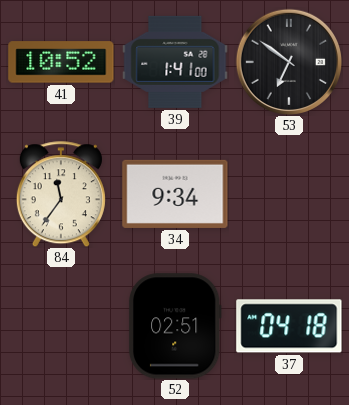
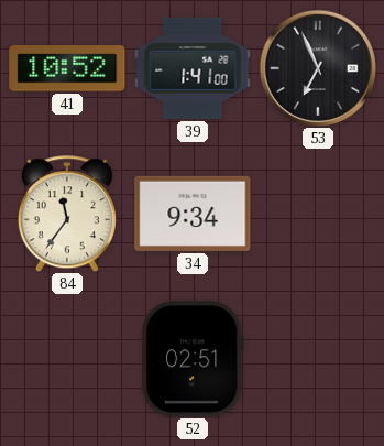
53: 6:51 -> 6:56
37: 04:18 -> none
